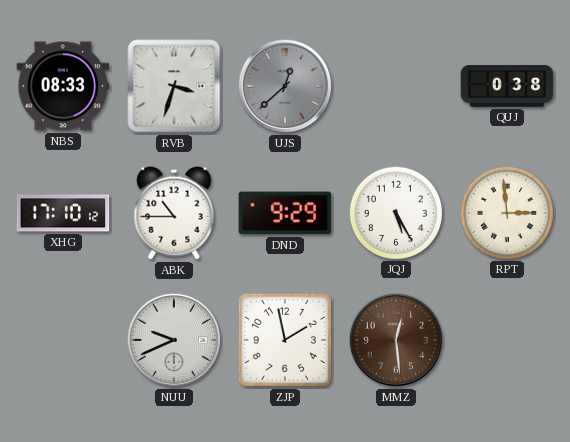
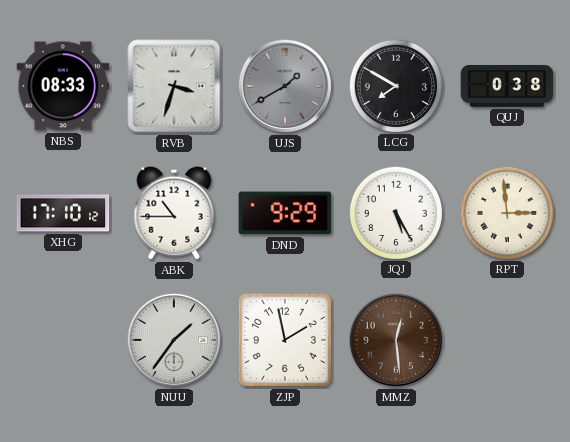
UJS: 12:38 -> 1:40
LCG: none -> 7:50
NUU: 9:41 -> 1:36
